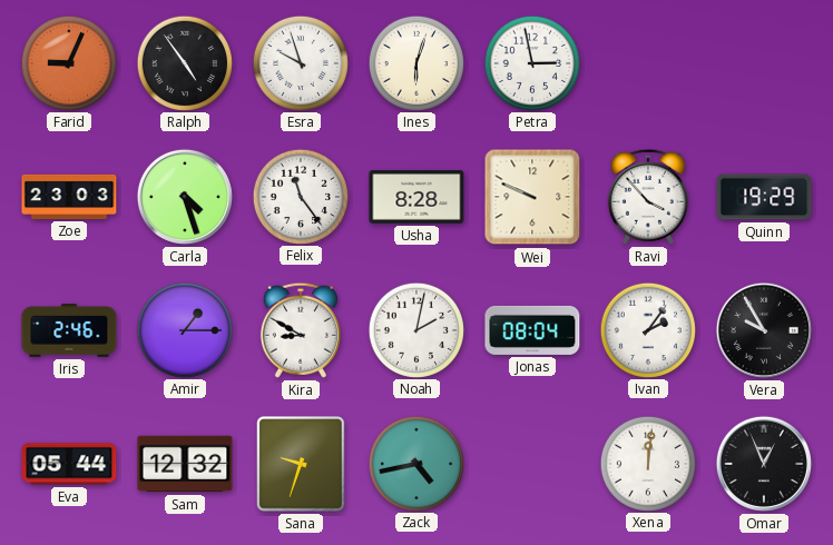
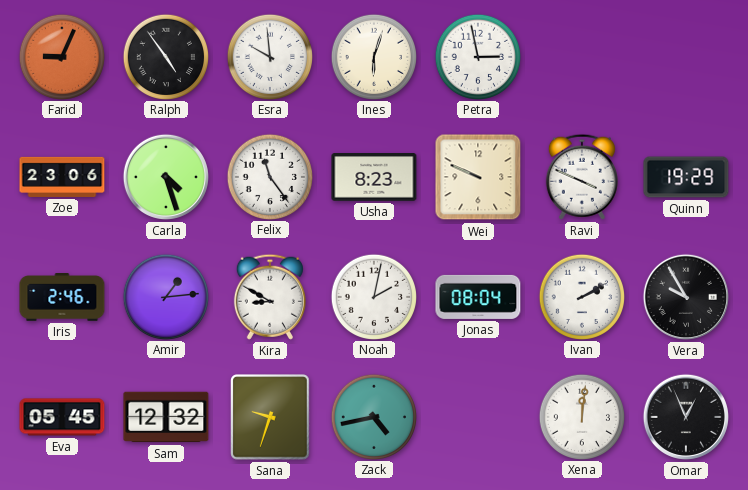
Esra: 9:57 -> 9:59
Zoe: 23:03 -> 23:06
Usha: 8:28 -> 8:23
Ravi: 3:53 -> 3:49
Amir: 1:15 -> 1:14
Ivan: 2:06 -> 2:10
Eva: 05:44 -> 05:45
